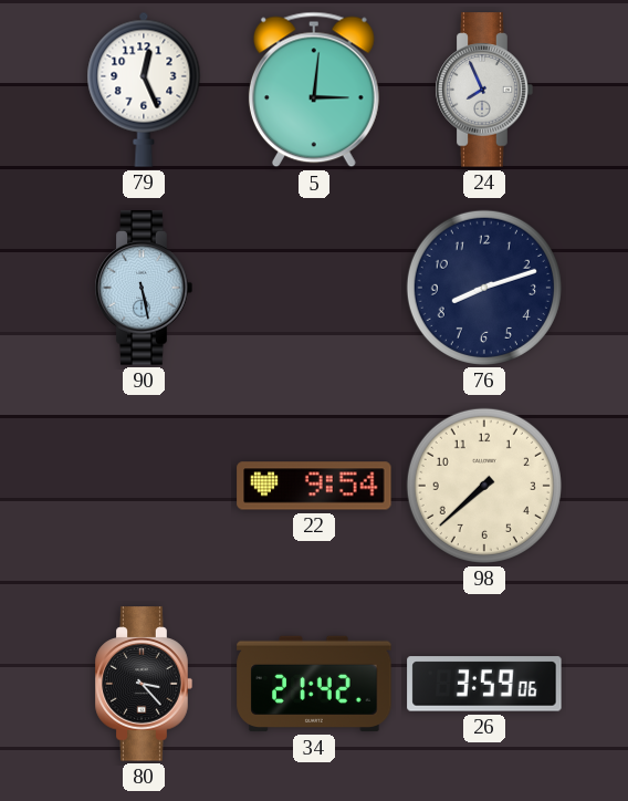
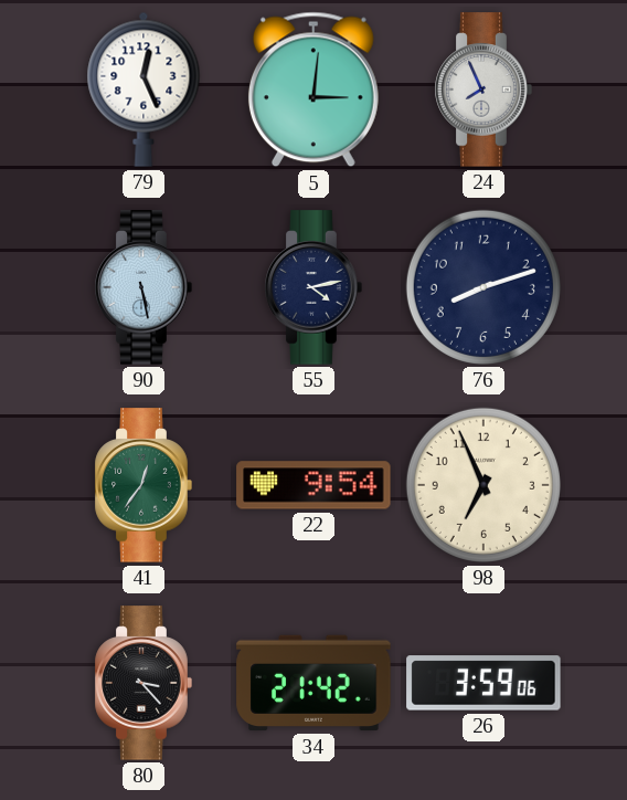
55: none -> 4:13
41: none -> 12:36
98: 7:38 -> 6:56
